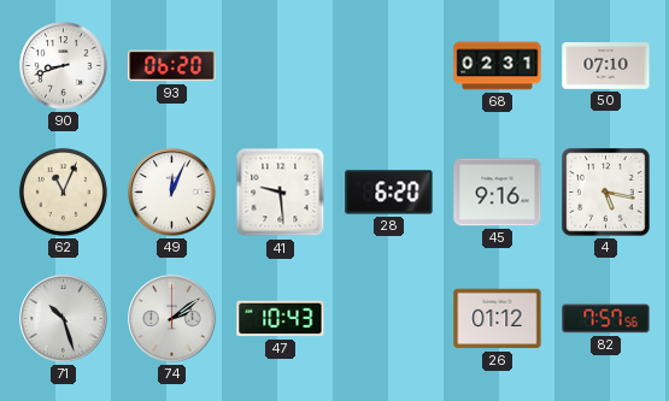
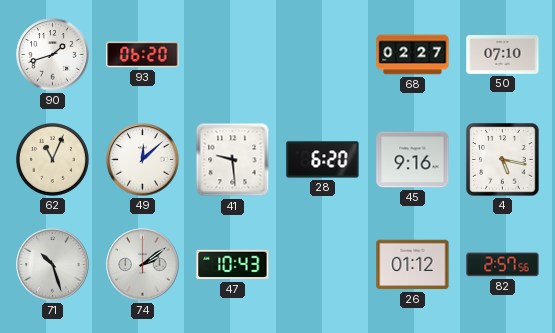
90: 8:42 -> 1:42
68: 02:31 -> 02:27
49: 12:04 -> 12:08
82: 7:57 -> 2:57
